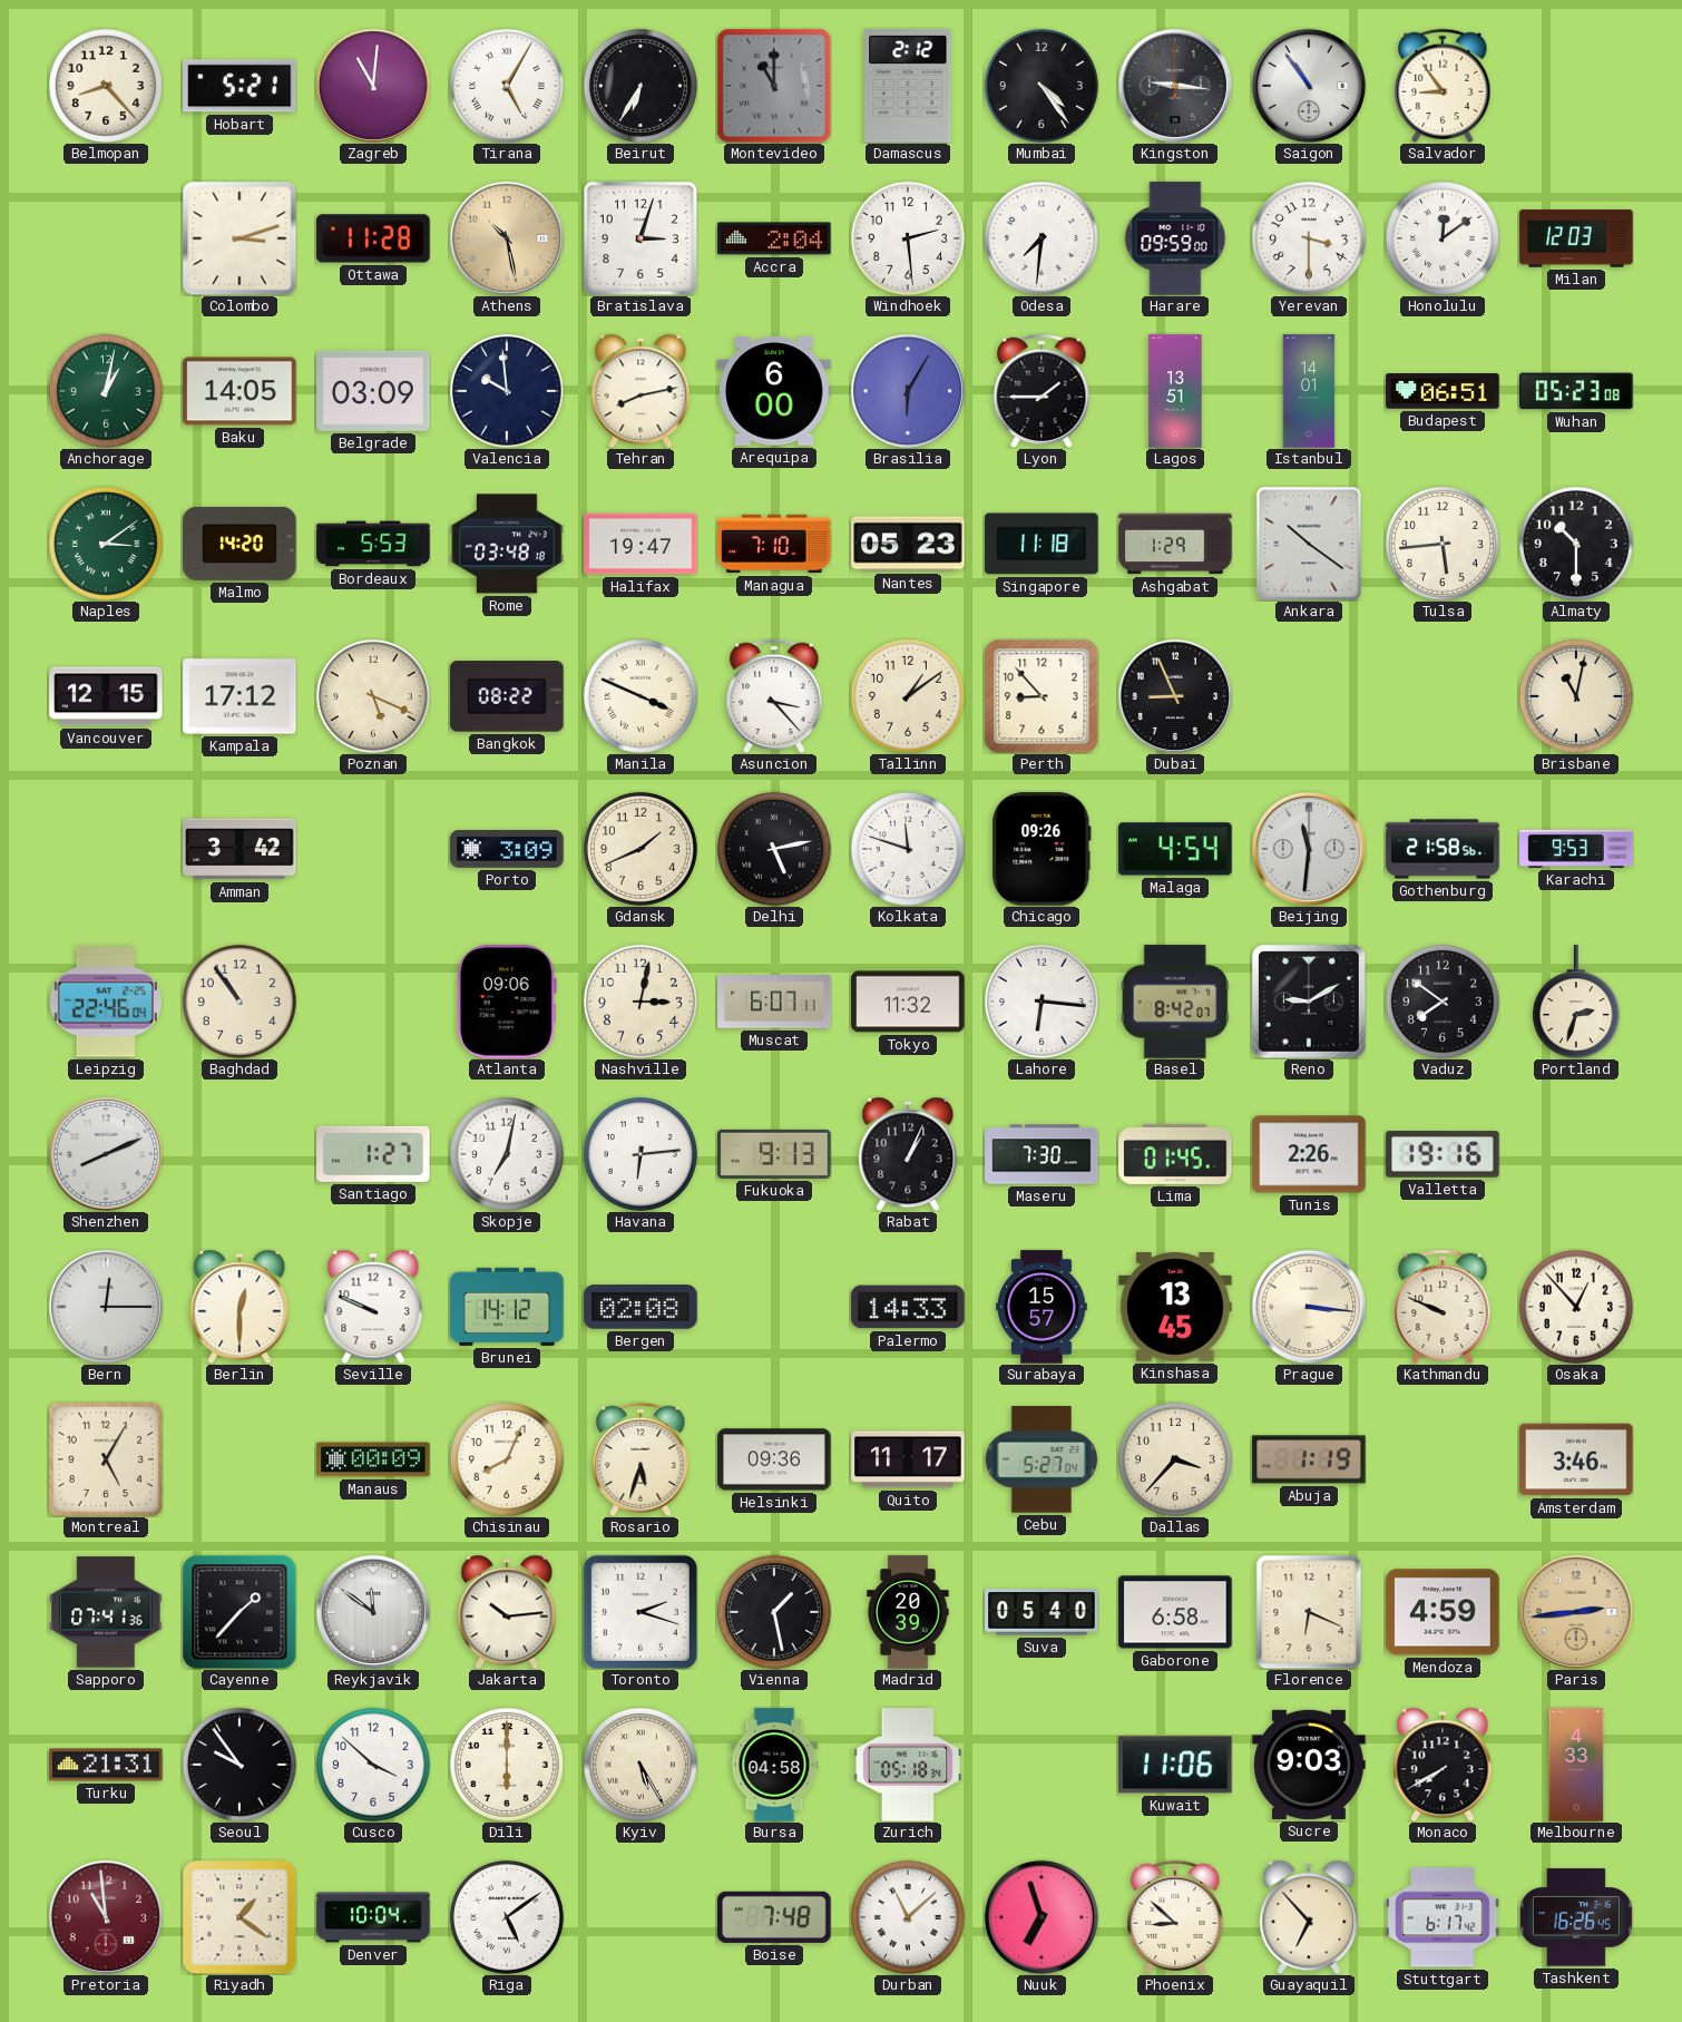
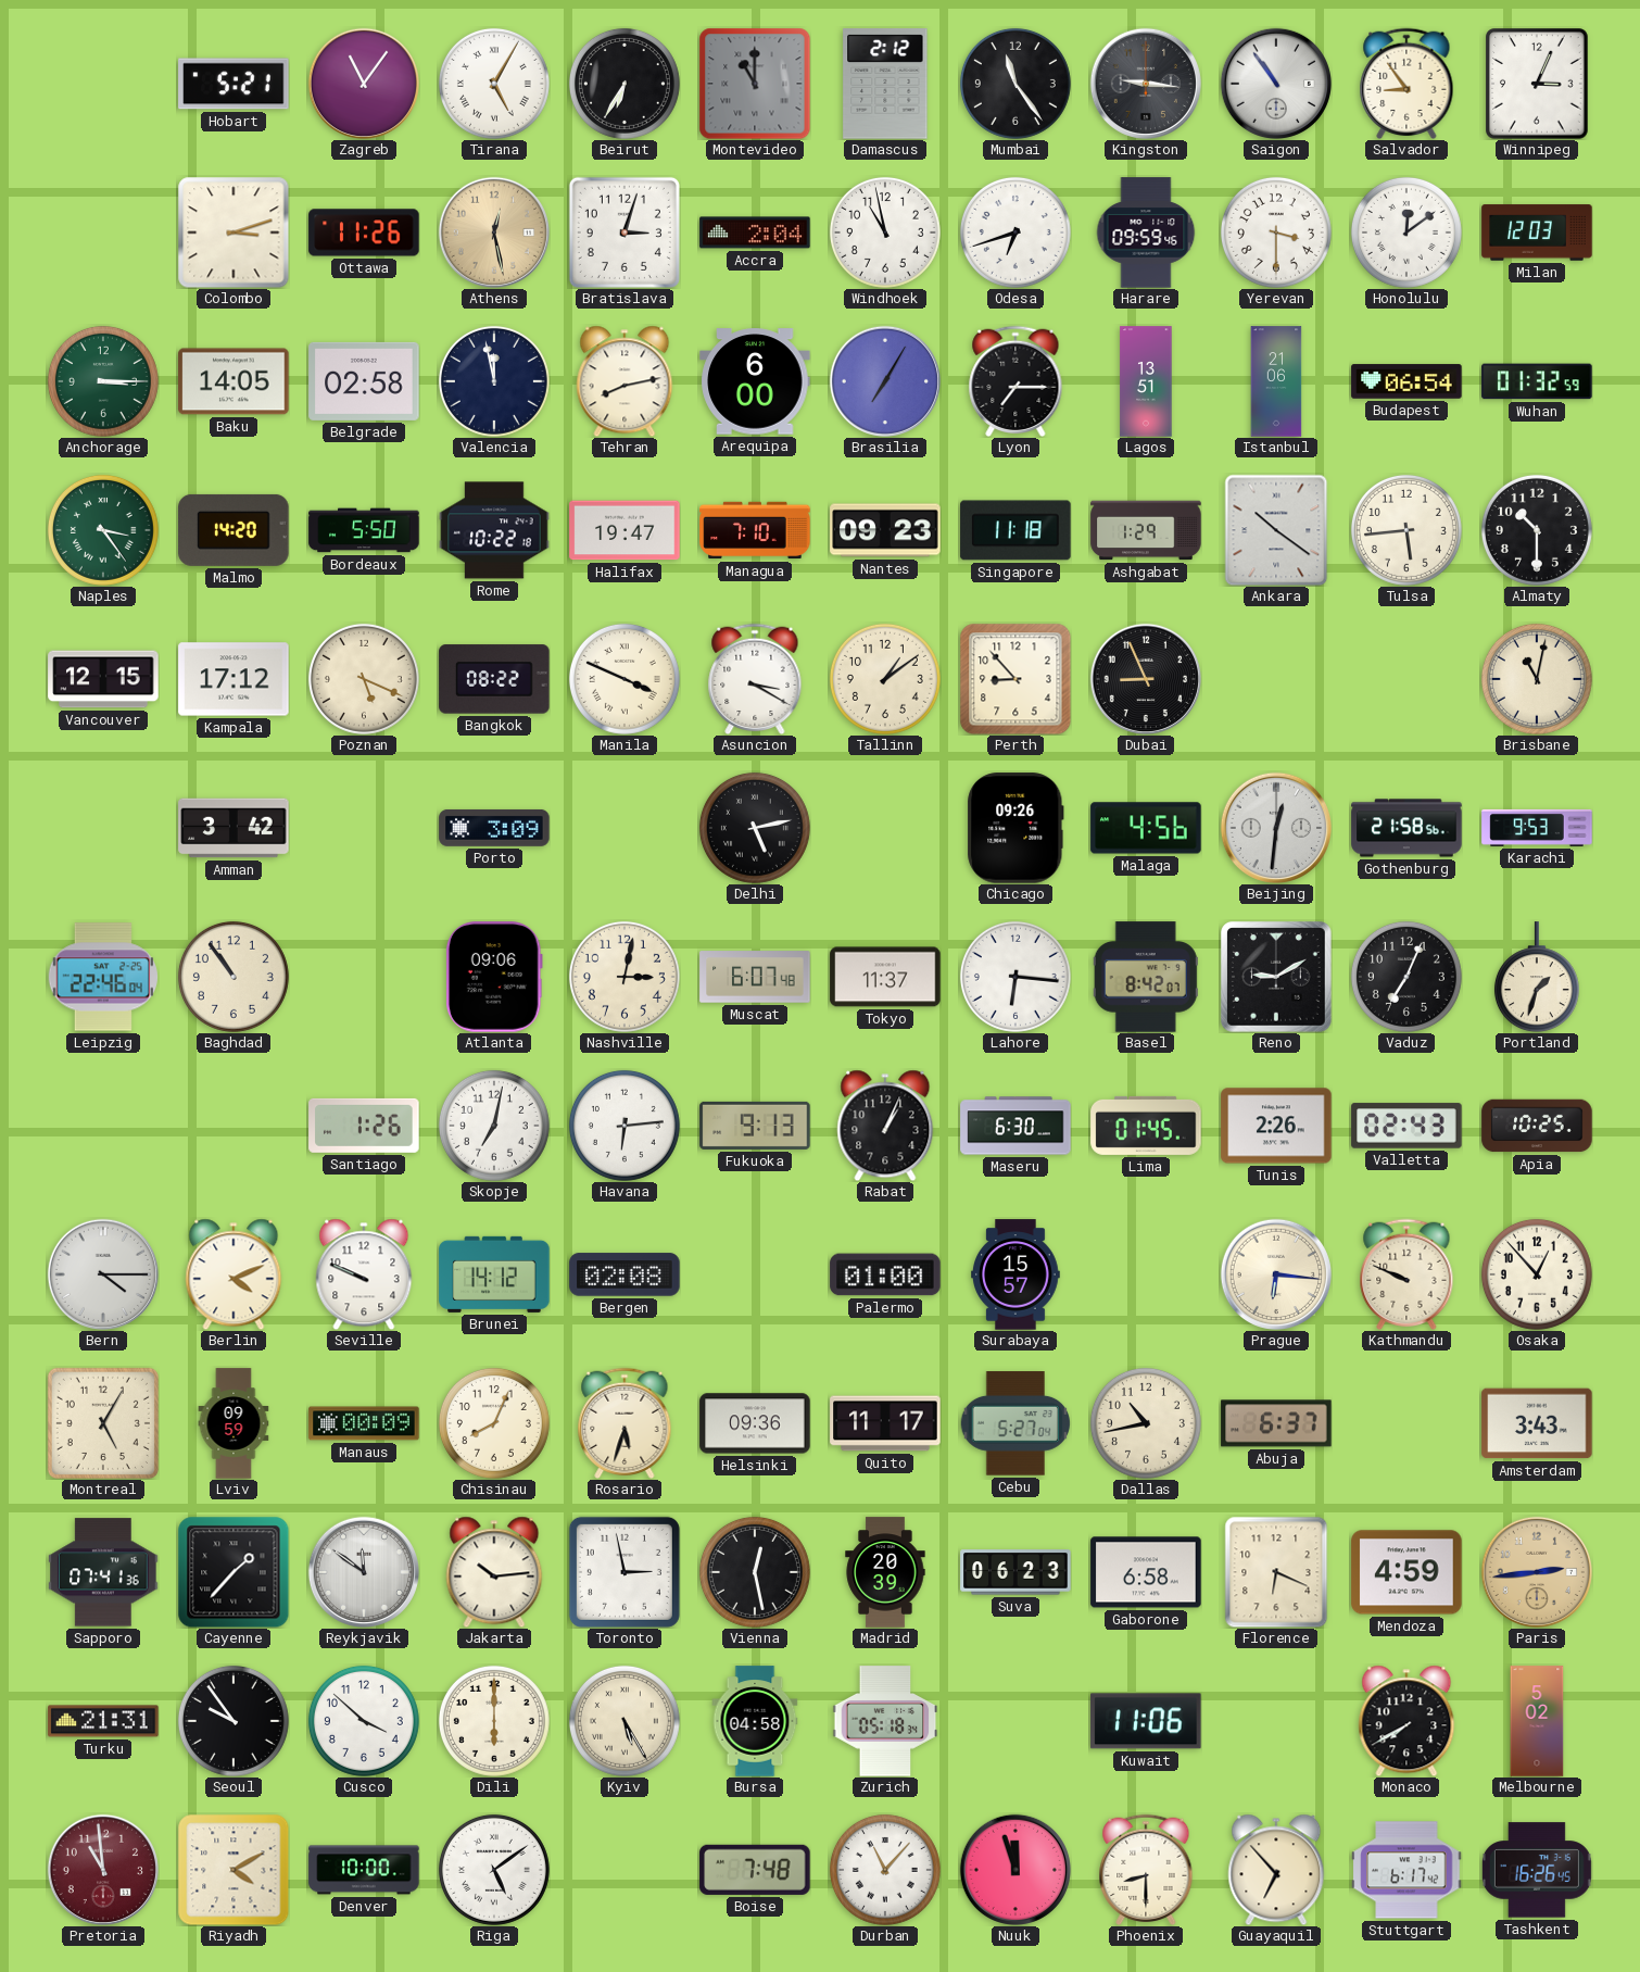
Belmopan: 8:23 -> none
Zagreb: 11:01 -> 11:06
Mumbai: 4:24 -> 11:24
Winnipeg: none -> 3:04
Ottawa: 11:28 -> 11:26
Athens: 10:28 -> 12:28
Windhoek: 2:29 -> 10:58
Odesa: 7:31 -> 6:42
Harare: 09:59:00 -> 09:59:46
Anchorage: 1:02 -> 3:15
Belgrade: 03:09 -> 02:58
Valencia: 9:59 -> 11:58
Brasilia: 6:05 -> 7:05
Lyon: 1:45 -> 7:15
Istanbul: 14:01 -> 21:06
Budapest: 06:51 -> 06:54
Wuhan: 05:23 -> 01:32
Naples: 3:09 -> 3:24
Bordeaux: 5:53 -> 5:50
Rome: 03:48 -> 10:22
Nantes: 05:23 -> 09:23
Asuncion: 3:23 -> 3:20
Gdansk: 1:41 -> none
Kolkata: 11:48 -> none
Malaga: 4:54 -> 4:56
Beijing: 11:31 -> 12:31
Muscat: 6:07:11 -> 6:07:48
Tokyo: 11:32 -> 11:37
Vaduz: 7:51 -> 7:04
Portland: 2:33 -> 1:33
Shenzhen: 8:11 -> none
Santiago: 1:27 -> 1:26
Maseru: 7:30 -> 6:30
Valletta: 19:16 -> 02:43
Apia: none -> 10:25
Bern: 12:15 -> 4:15
Berlin: 12:30 -> 4:11
Palermo: 14:33 -> 01:00
Kinshasa: 13:45 -> none
Prague: 3:16 -> 6:16
Lviv: none -> 09:59
Dallas: 3:37 -> 10:43
Abuja: 1:19 -> 6:37
Amsterdam: 3:46 -> 3:43
Toronto: 2:18 -> 2:58
Vienna: 1:28 -> 12:28
Suva: 05:40 -> 06:23
Sucre: 9:03 -> none
Melbourne: 4:33 -> 5:02
Riyadh: 1:21 -> 4:10
Denver: 10:04 -> 10:00
Durban: 11:08 -> 11:07
Nuuk: 6:57 -> 11:57
Phoenix: 8:52 -> 8:30
